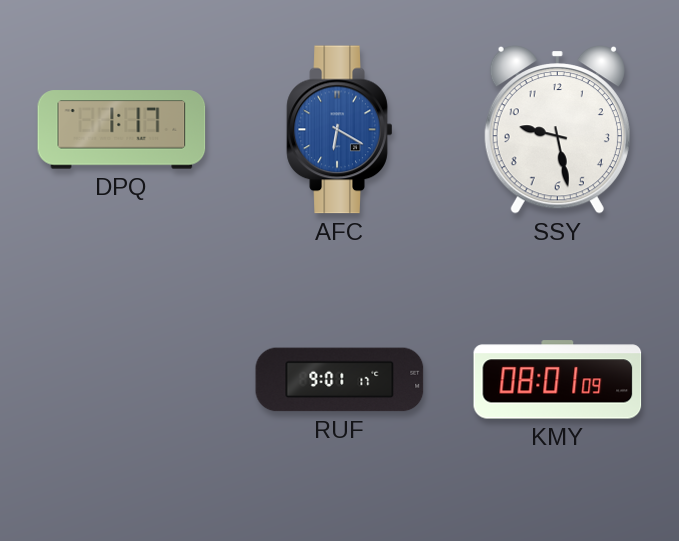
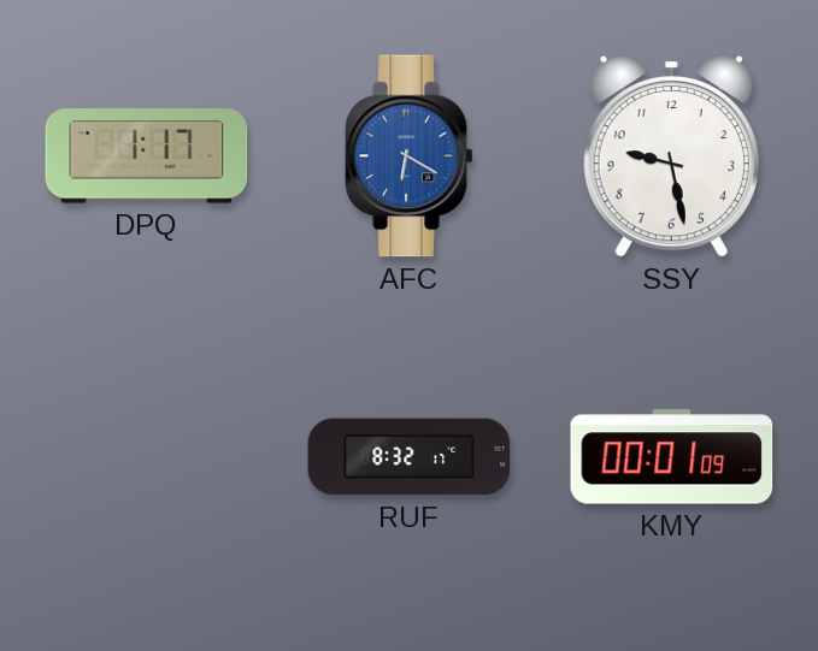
RUF: 9:01 -> 8:32
KMY: 08:01 -> 00:01
